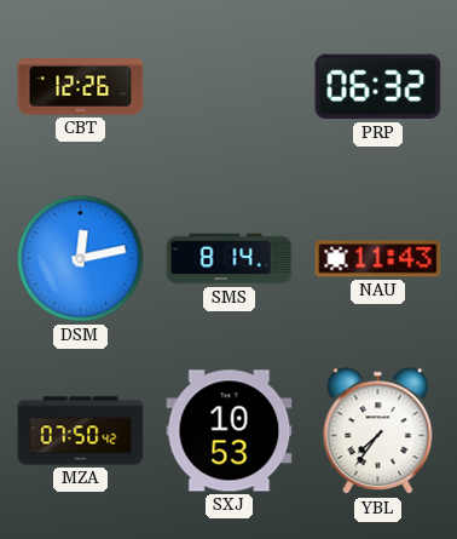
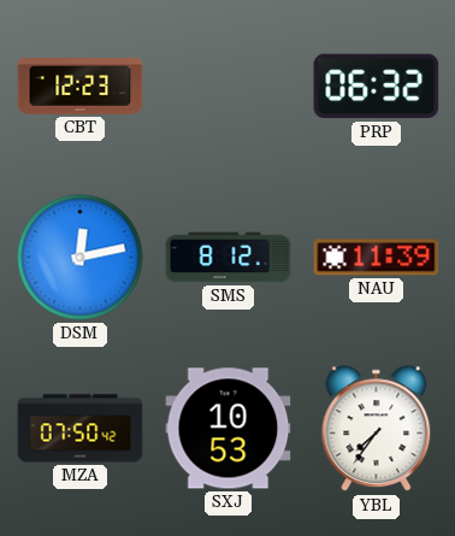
CBT: 12:26 -> 12:23
SMS: 8:14 -> 8:12
NAU: 11:43 -> 11:39
